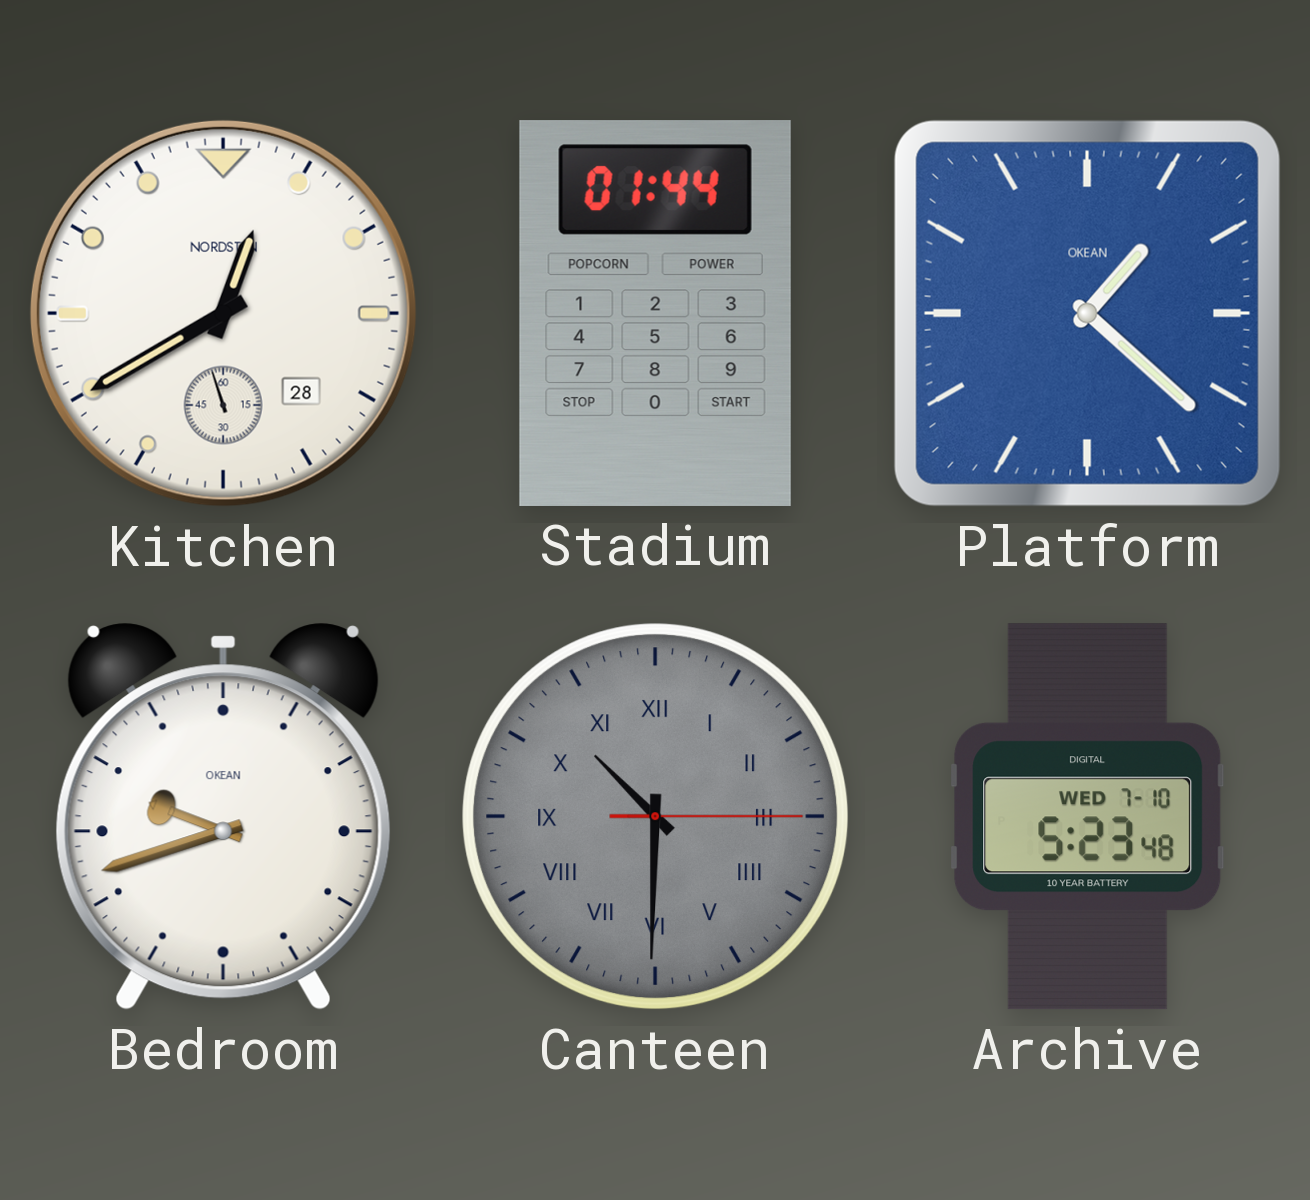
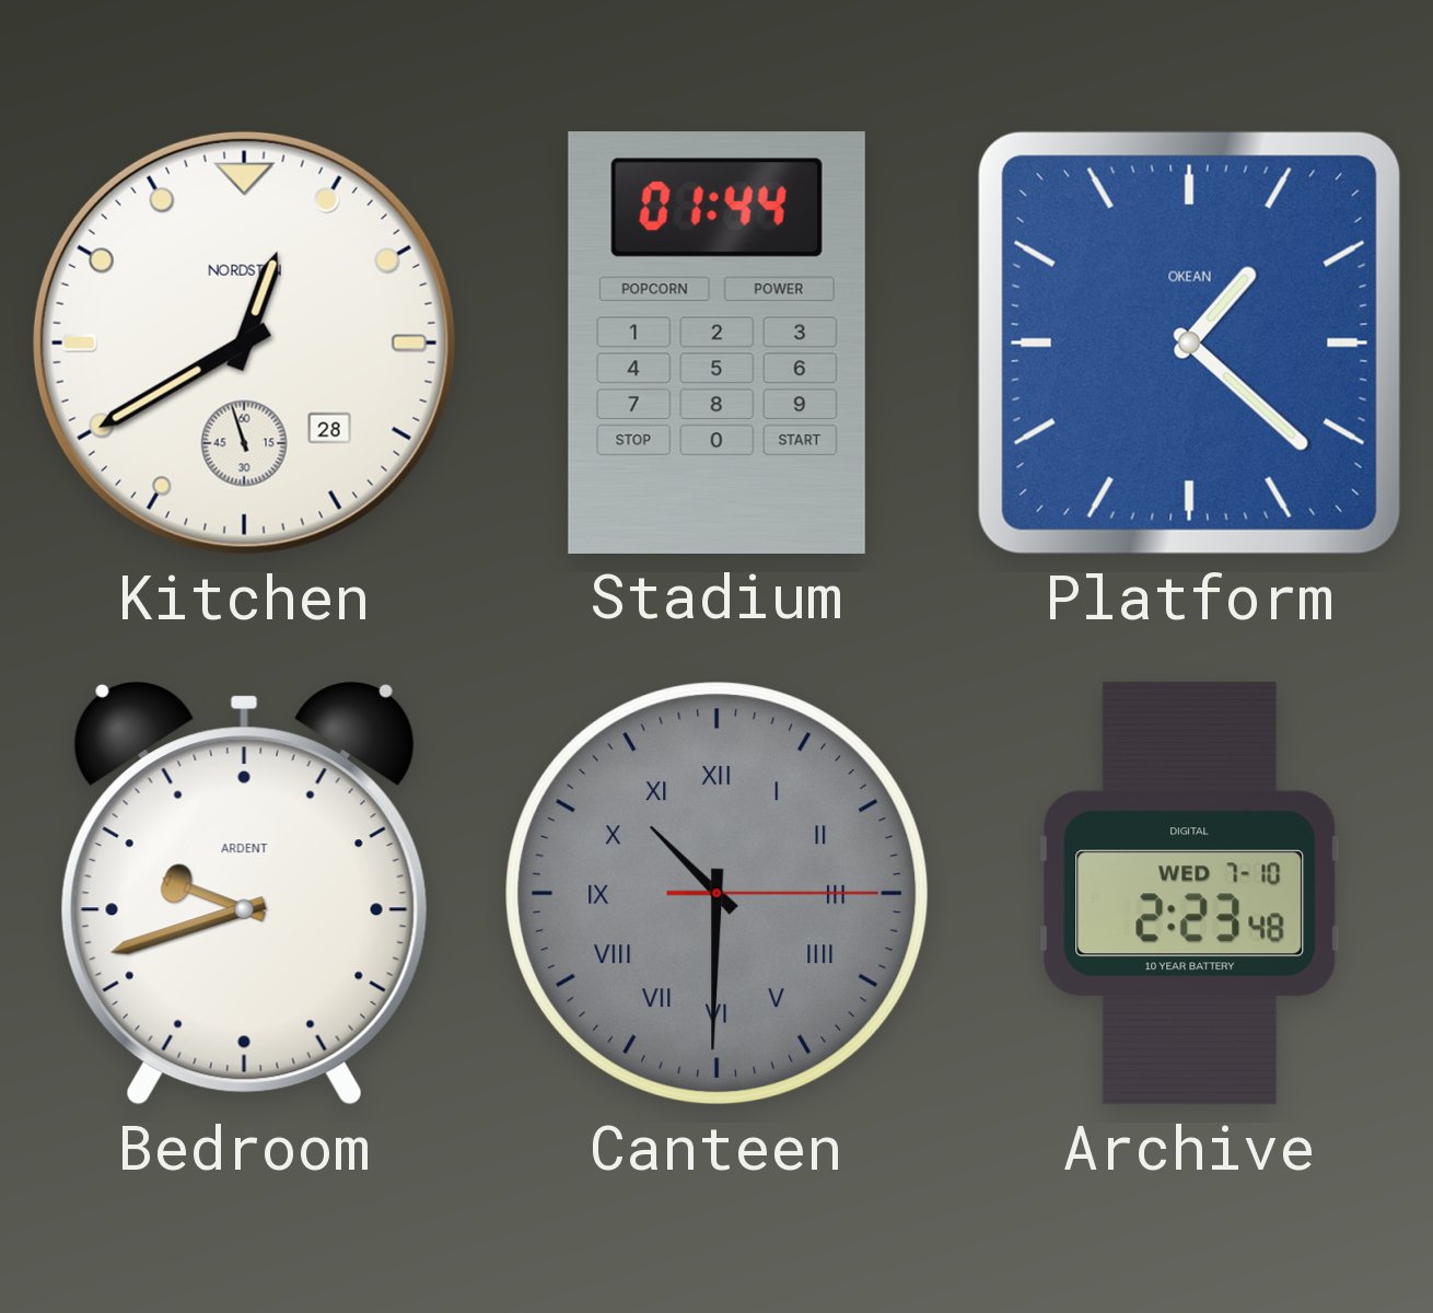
Bedroom brand: OKEAN -> ARDENT
Archive: 5:23 -> 2:23
